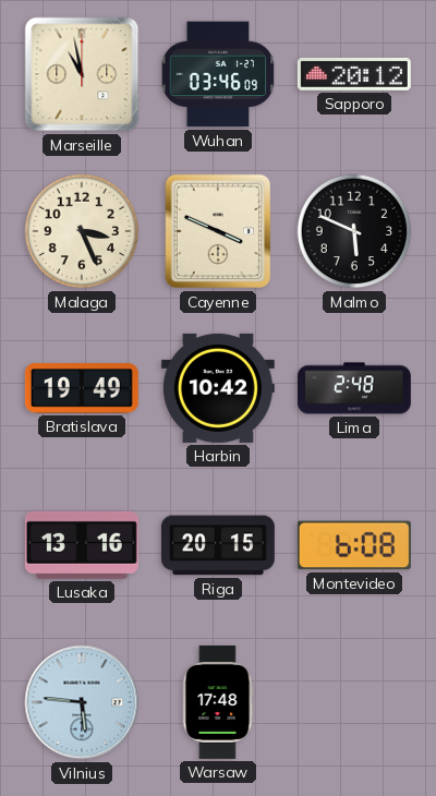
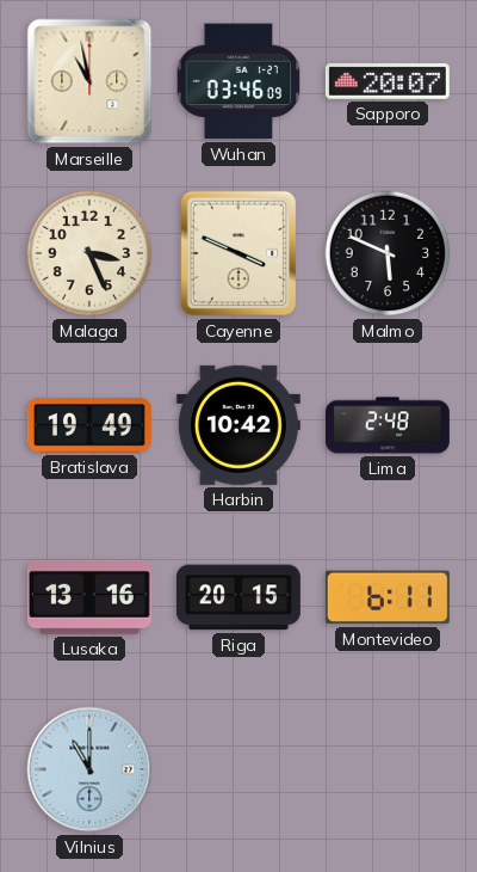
Sapporo: 20:12 -> 20:07
Montevideo: 6:08 -> 6:11
Vilnius: 5:46 -> 11:00
Warsaw: 17:48 -> none
